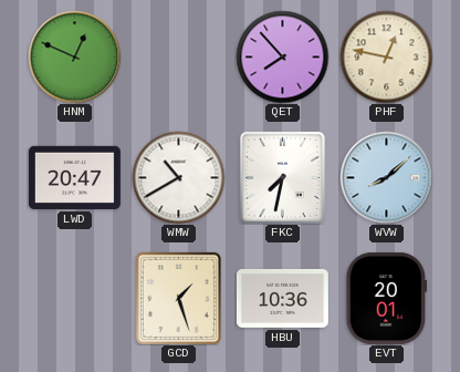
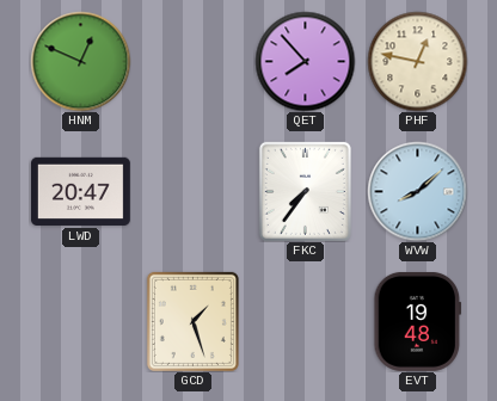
WMW: 10:40 -> none
FKC: 7:32 -> 7:36
HBU: 10:36 -> none
EVT: 20:01 -> 19:48
